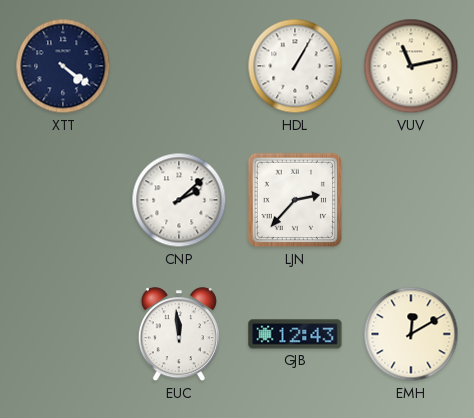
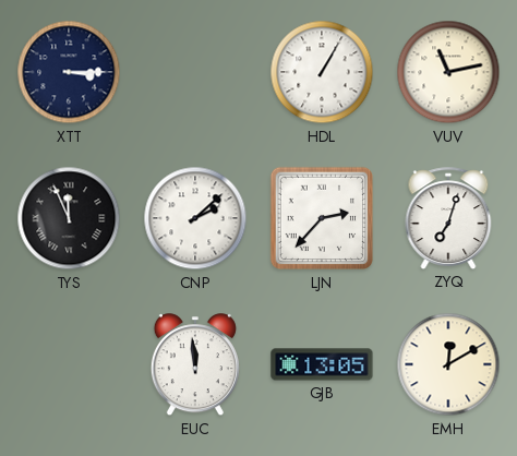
XTT: 4:21 -> 3:15
TYS: none -> 11:56
ZYQ: none -> 7:03
GJB: 12:43 -> 13:05
